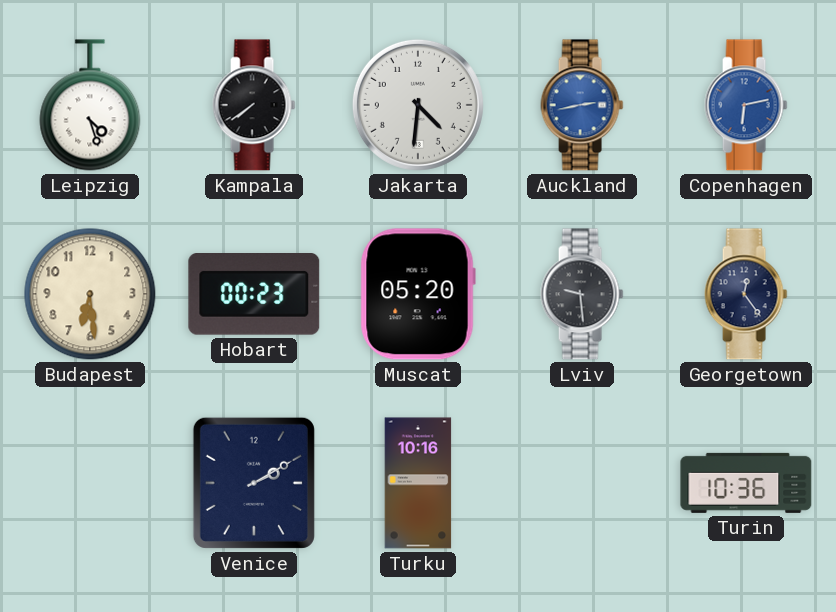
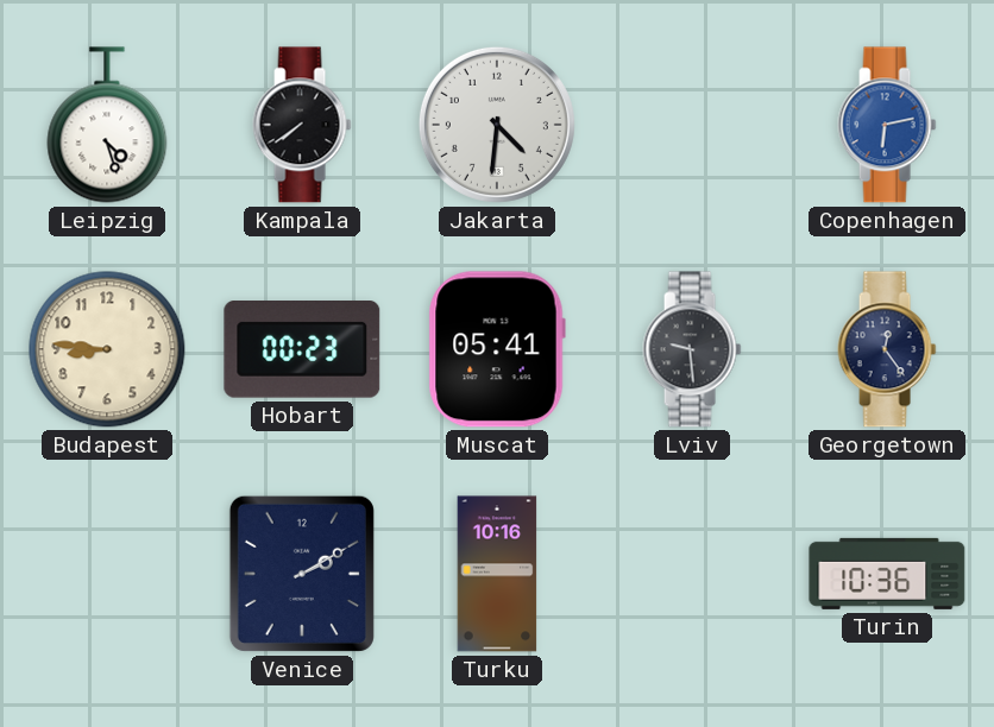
Auckland: 2:43 -> none
Budapest: 6:29 -> 8:46
Muscat: 05:20 -> 05:41
